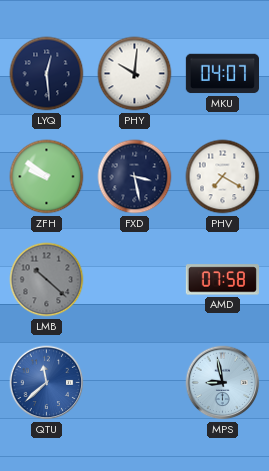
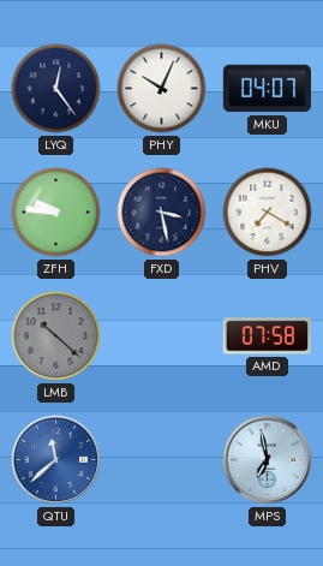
LYQ: 12:29 -> 12:24
PHY: 10:01 -> 10:04
ZFH: 9:51 -> 9:46
MPS: 8:58 -> 6:58
